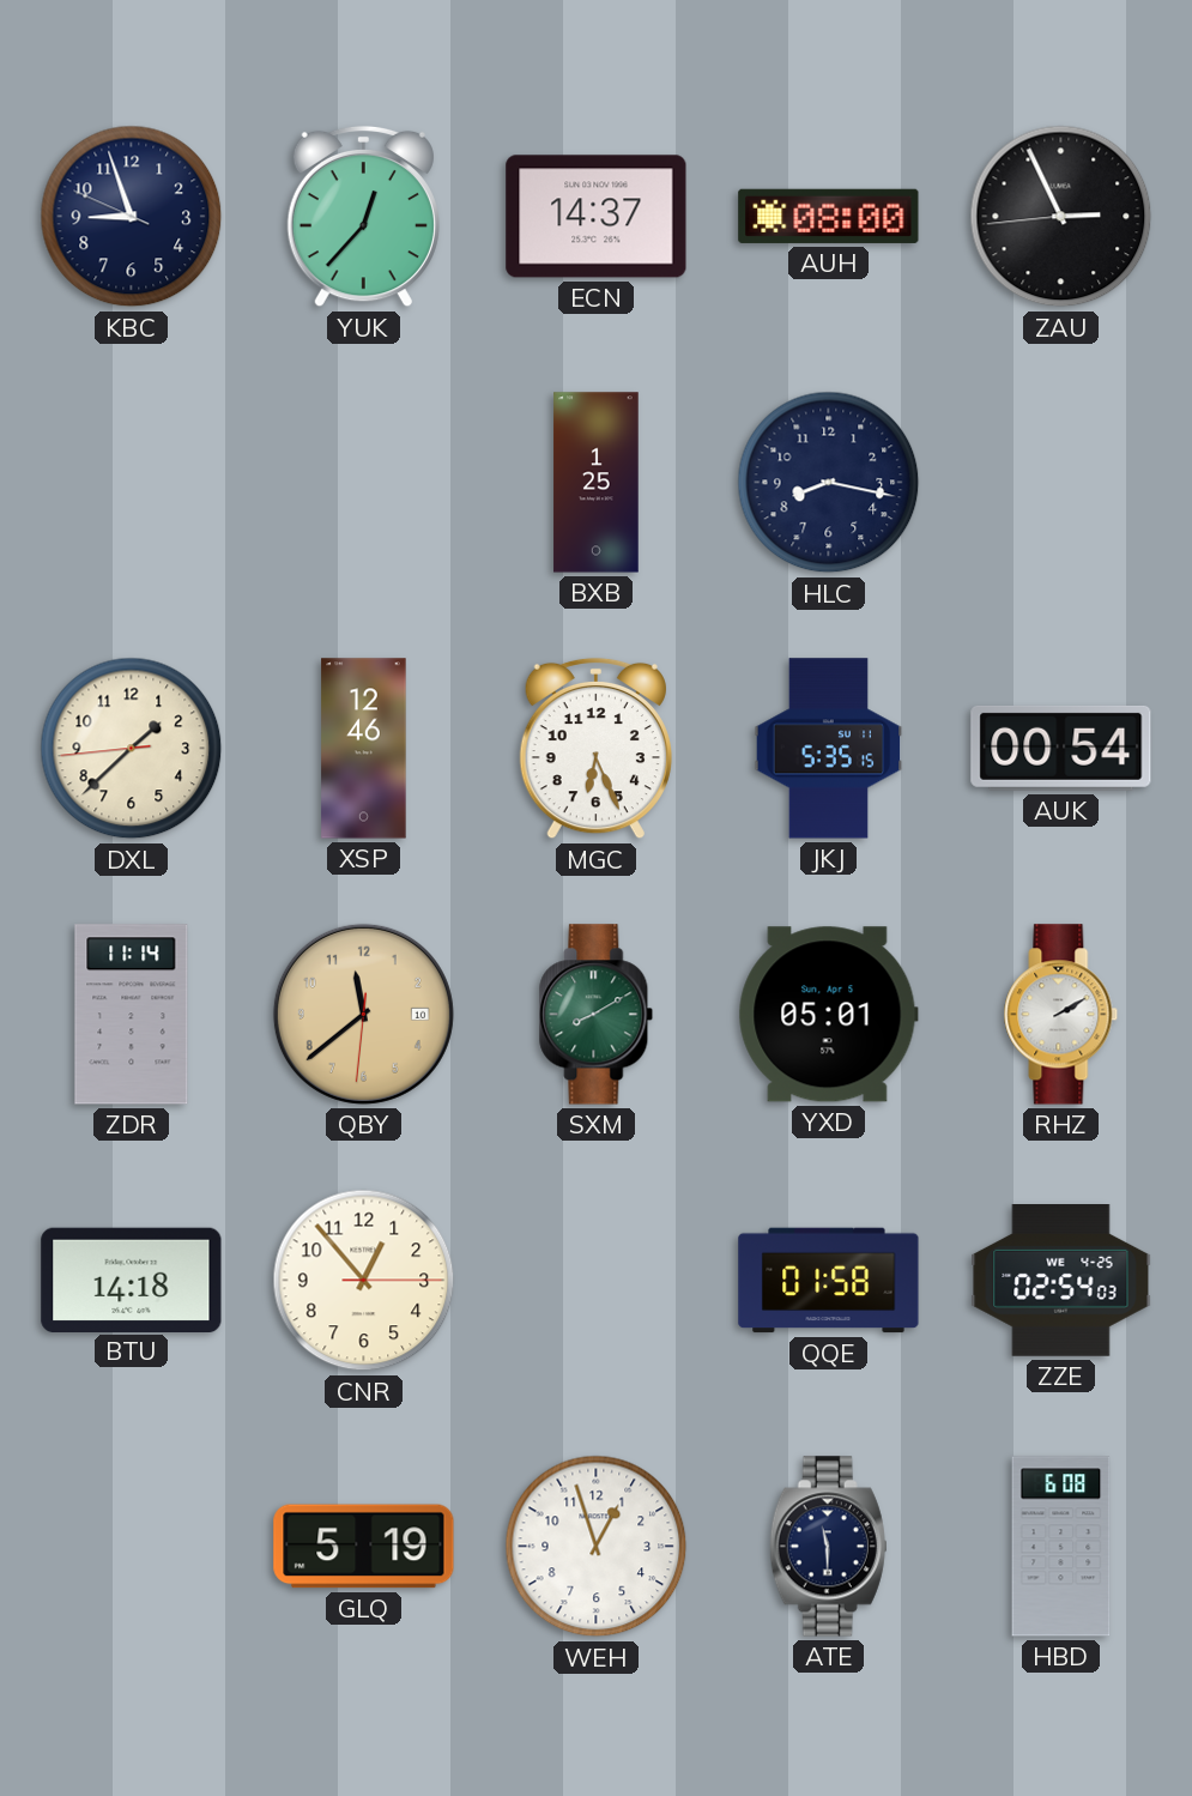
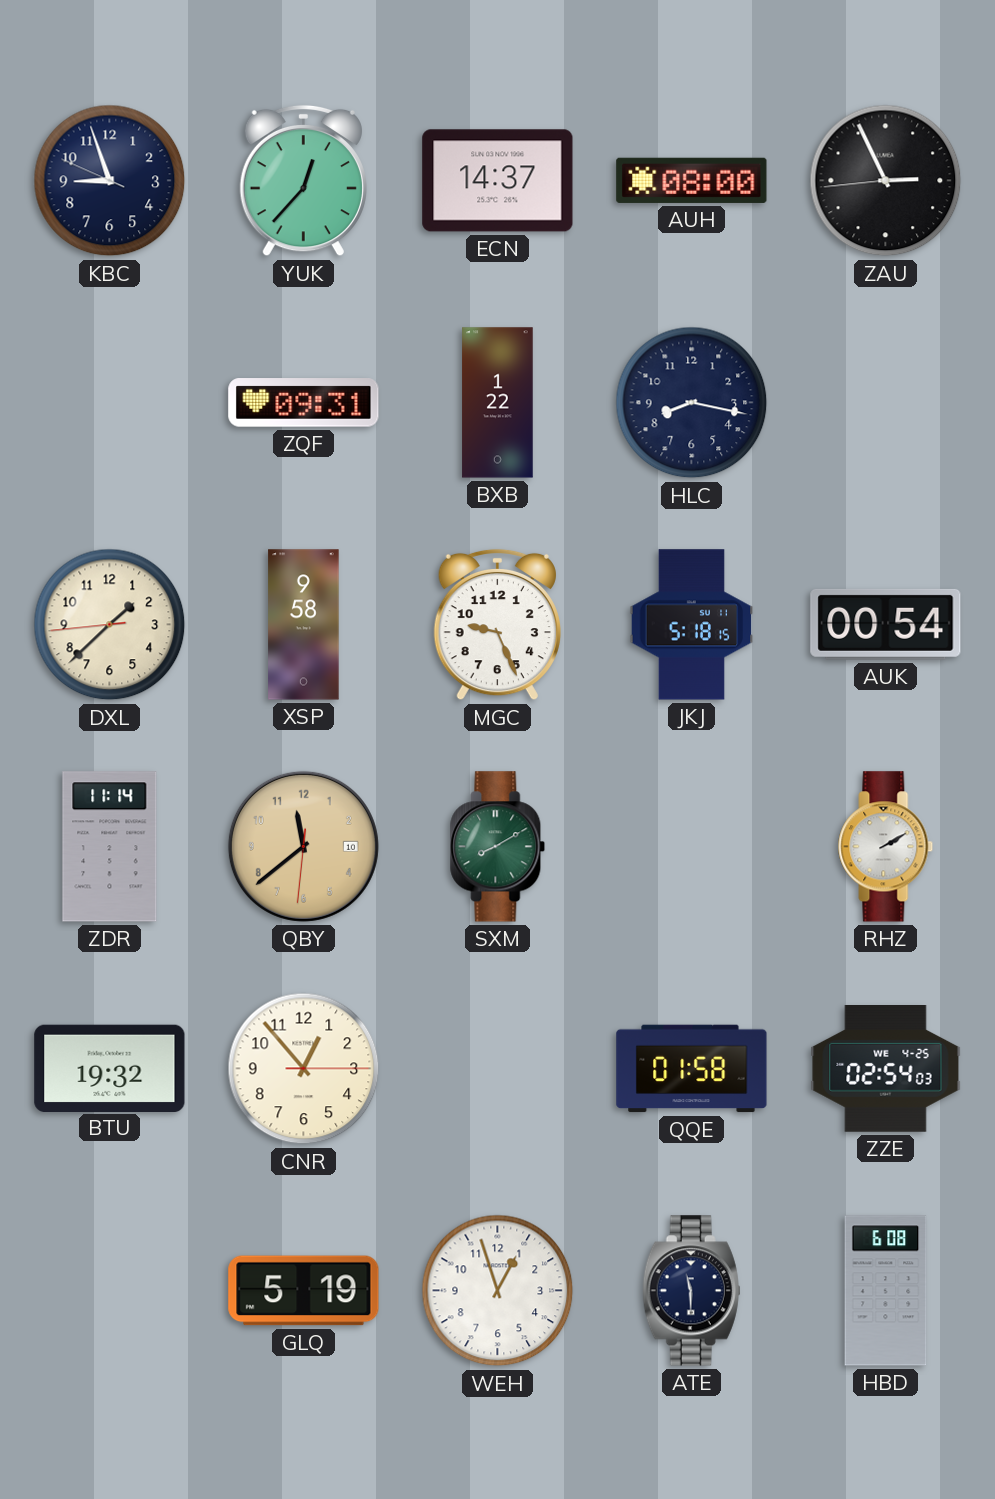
ZQF: none -> 09:31
BXB: 1:25 -> 1:22
XSP: 12:46 -> 9:58
MGC: 6:26 -> 9:26
JKJ: 5:35 -> 5:18
YXD: 05:01 -> none
BTU: 14:18 -> 19:32
